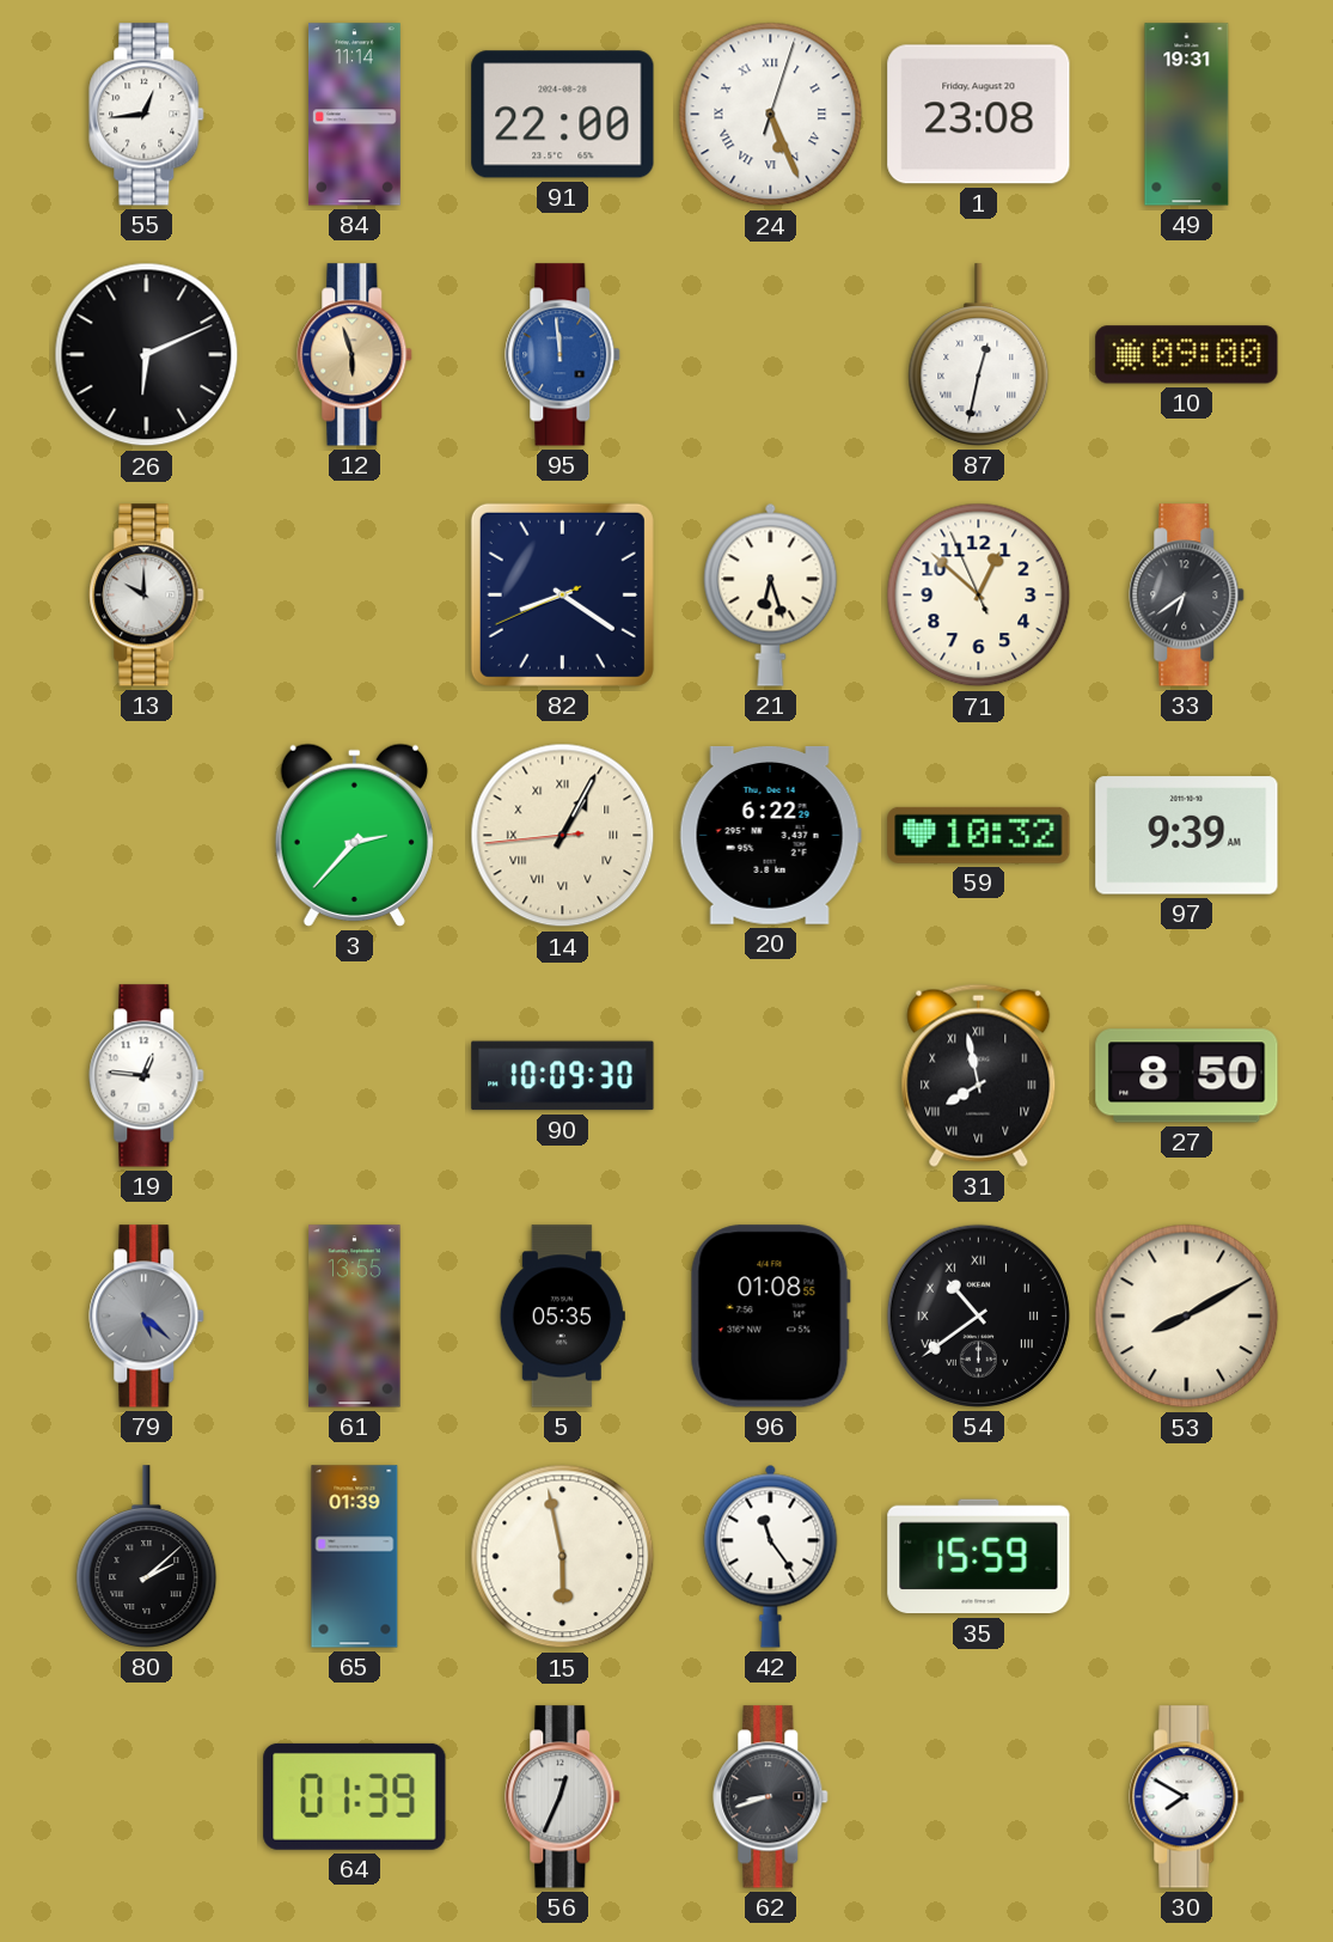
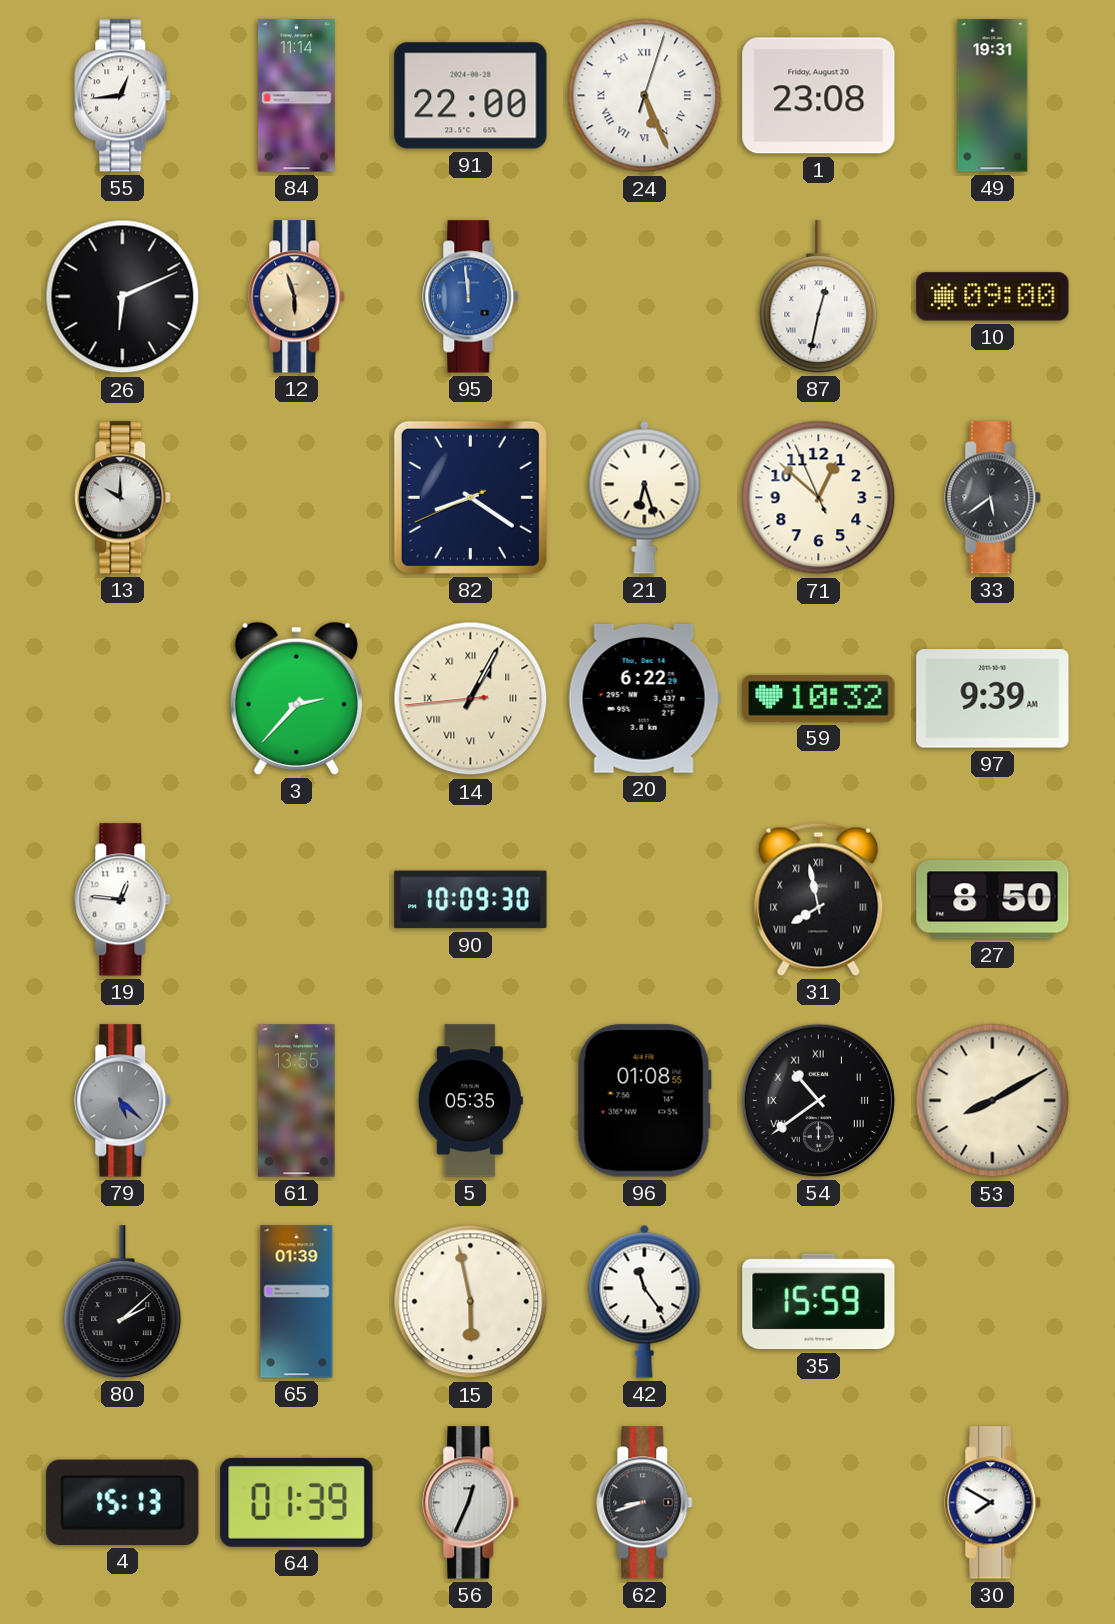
33: 6:39 -> 5:39
4: none -> 15:13
